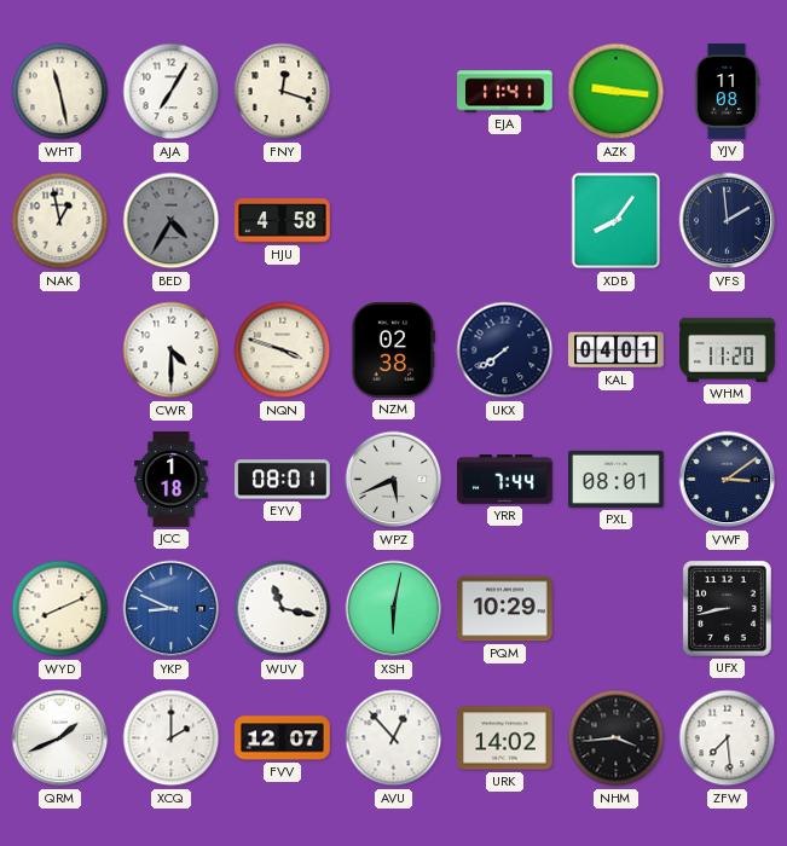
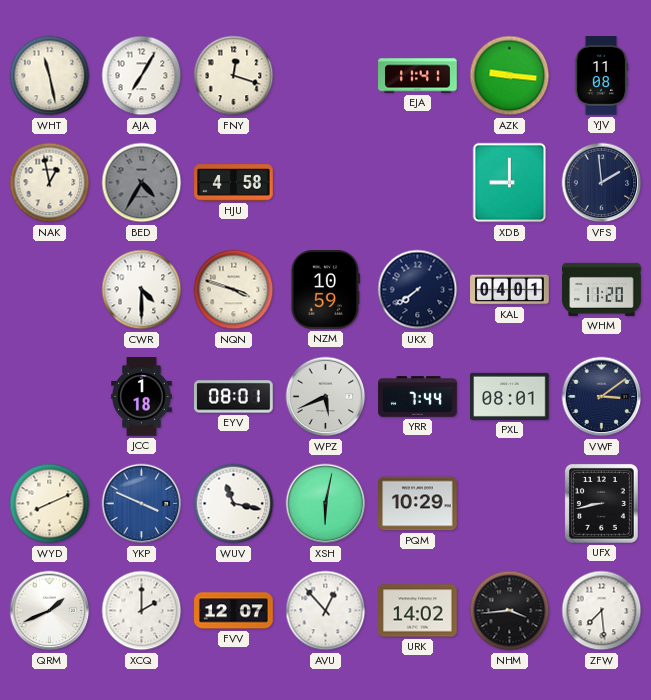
XDB: 8:06 -> 9:00
NZM: 02:38 -> 10:59
YKP: 8:49 -> 3:49
